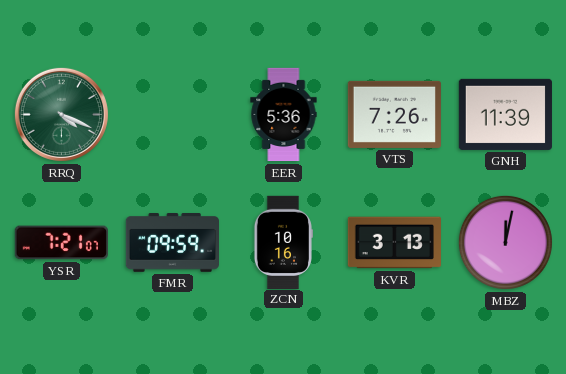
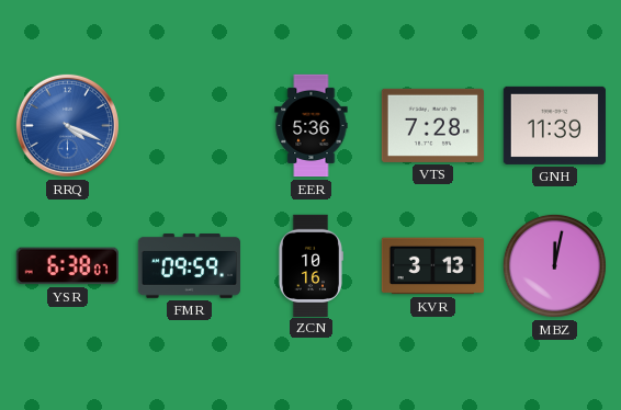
RRQ dial: green -> blue
VTS: 7:26 -> 7:28
YSR: 7:21 -> 6:38
